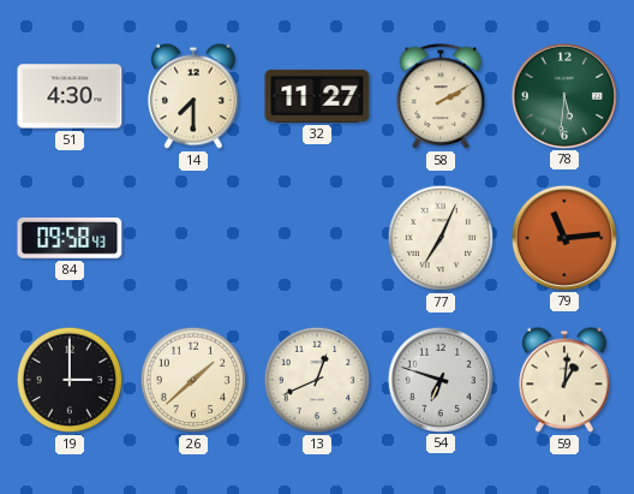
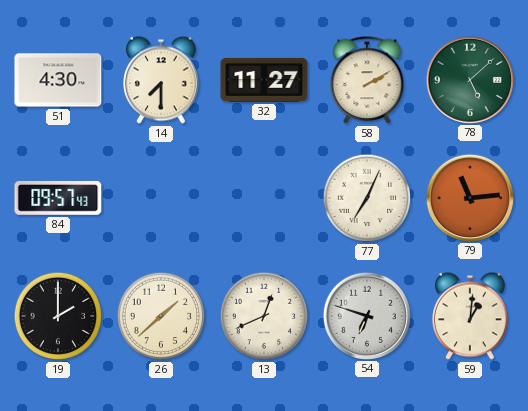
78: 5:31 -> 5:08
84: 09:58 -> 09:57
19: 3:00 -> 2:00
